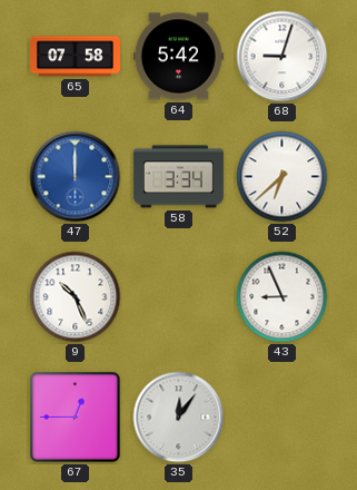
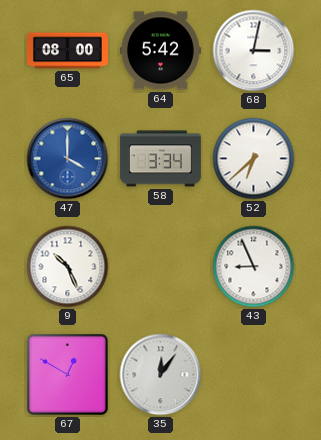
65: 07:58 -> 08:00
68: 9:03 -> 3:02
47: 12:00 -> 4:00
67: 12:45 -> 12:50
